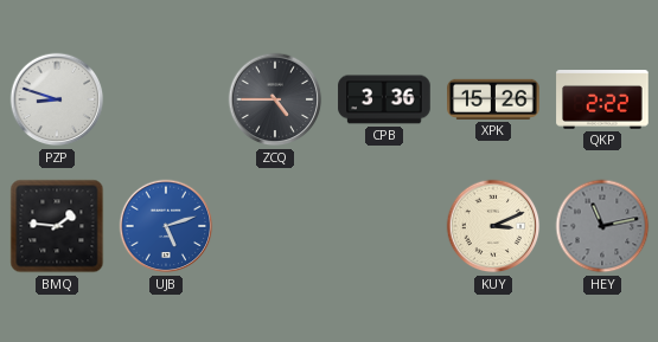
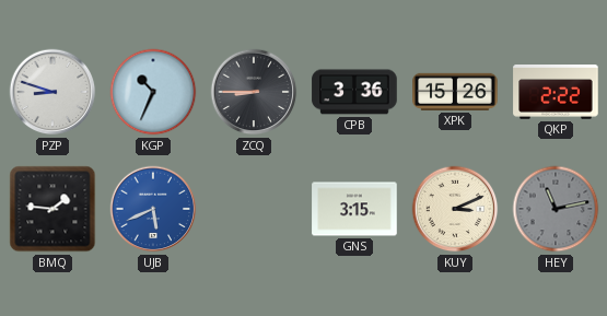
KGP: none -> 10:34
ZCQ: 4:45 -> 8:45
UJB: 5:12 -> 5:41
GNS: none -> 3:15
